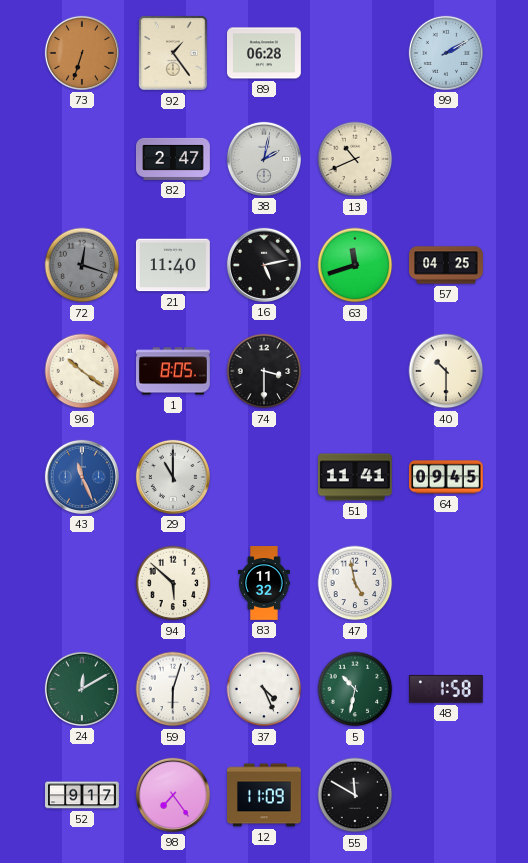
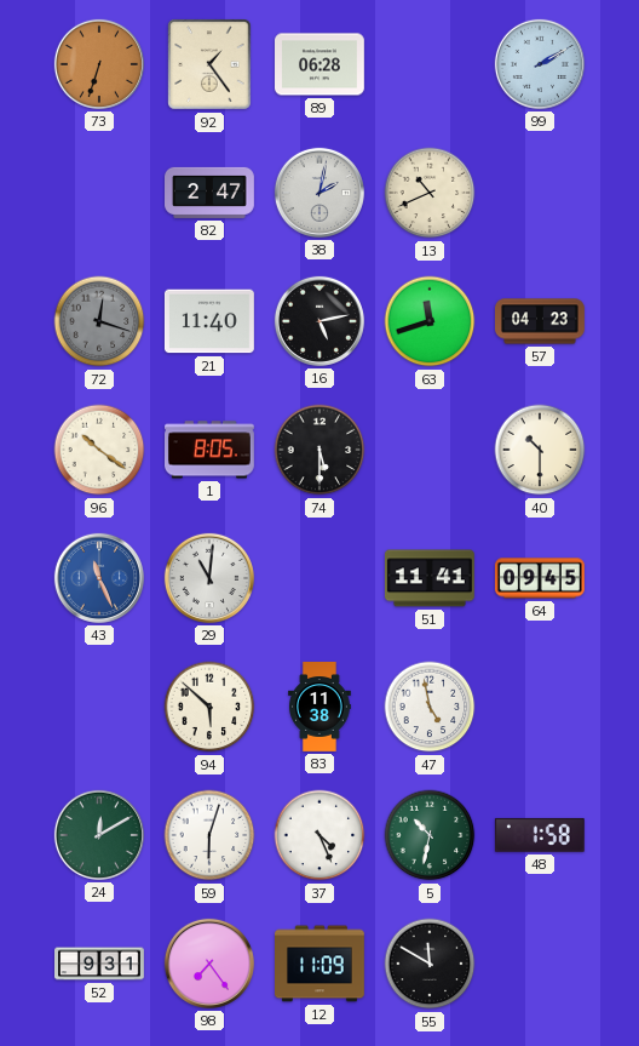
57: 04:25 -> 04:23
74: 3:30 -> 5:30
29: 11:00 -> 11:01
83: 11:32 -> 11:38
52: 9:17 -> 9:31
